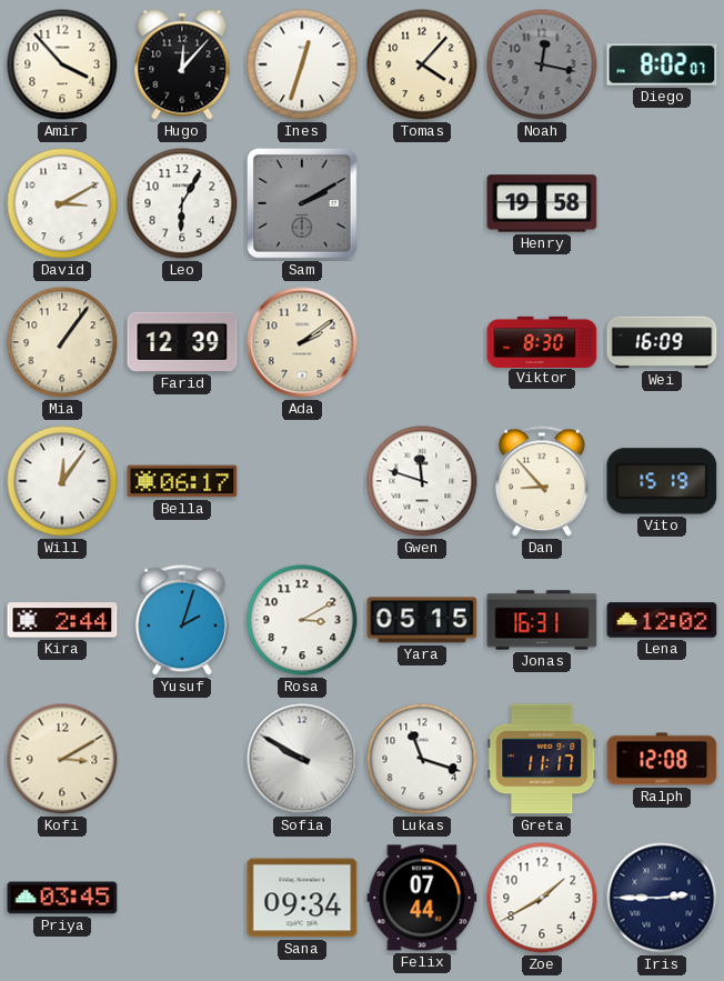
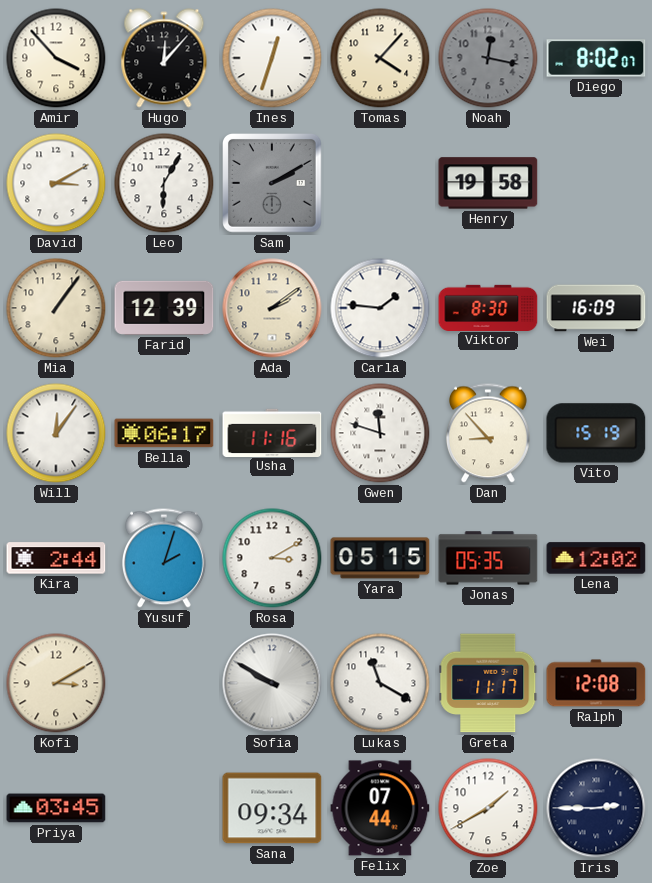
Carla: none -> 1:46
Usha: none -> 11:16
Jonas: 16:31 -> 05:35
Lukas: 11:18 -> 11:20
